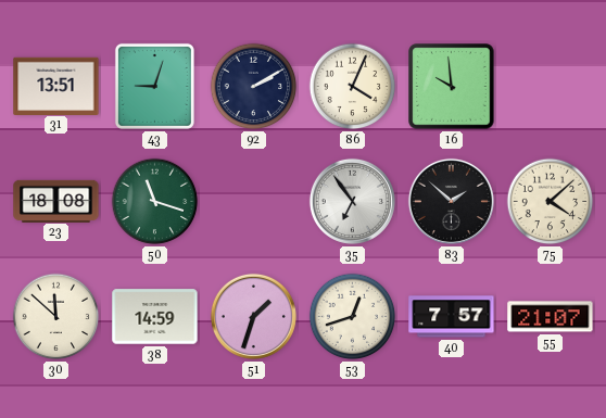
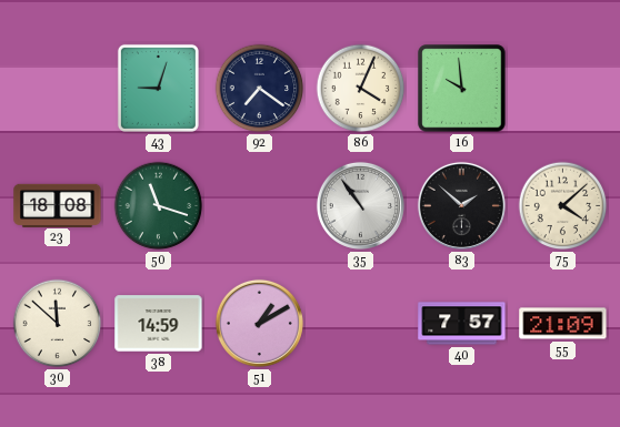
31: 13:51 -> none
92: 2:10 -> 7:21
35: 6:54 -> 10:54
51: 1:33 -> 1:10
53: 12:42 -> none
55: 21:07 -> 21:09
